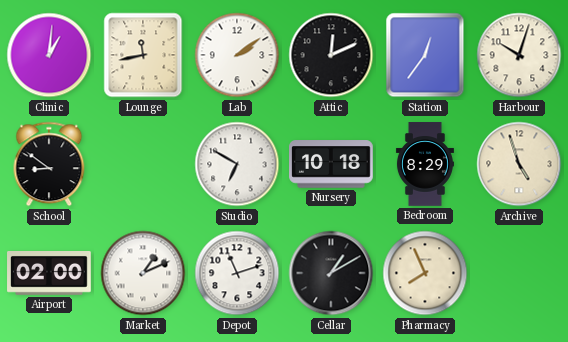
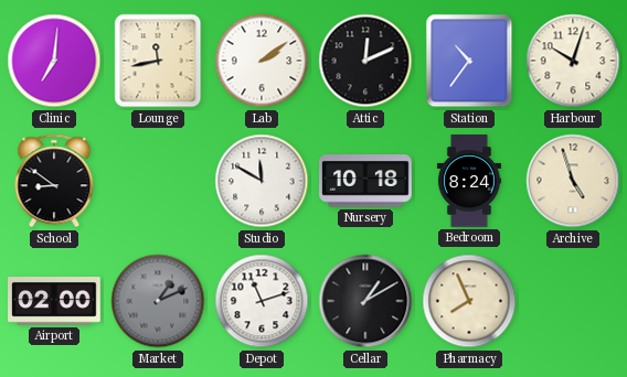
Clinic: 1:01 -> 7:01
Station: 12:36 -> 10:36
Studio: 6:50 -> 11:50
Bedroom: 8:29 -> 8:24
Market dial: white -> grey
